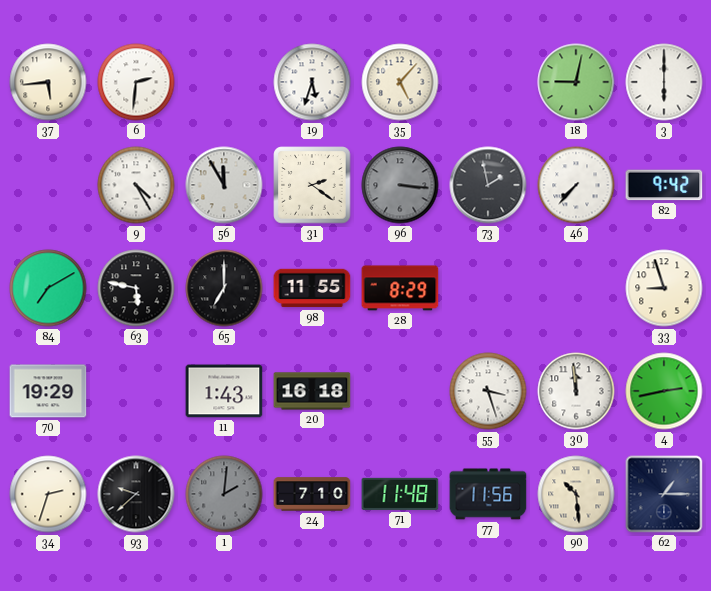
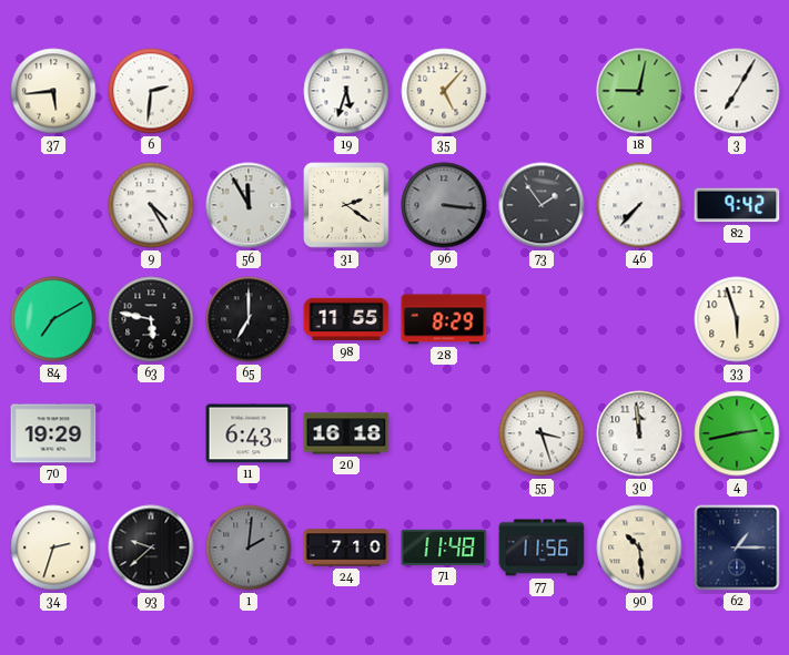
3: 6:00 -> 7:05
73: 1:58 -> 1:54
33: 8:57 -> 5:57
11: 1:43 -> 6:43
